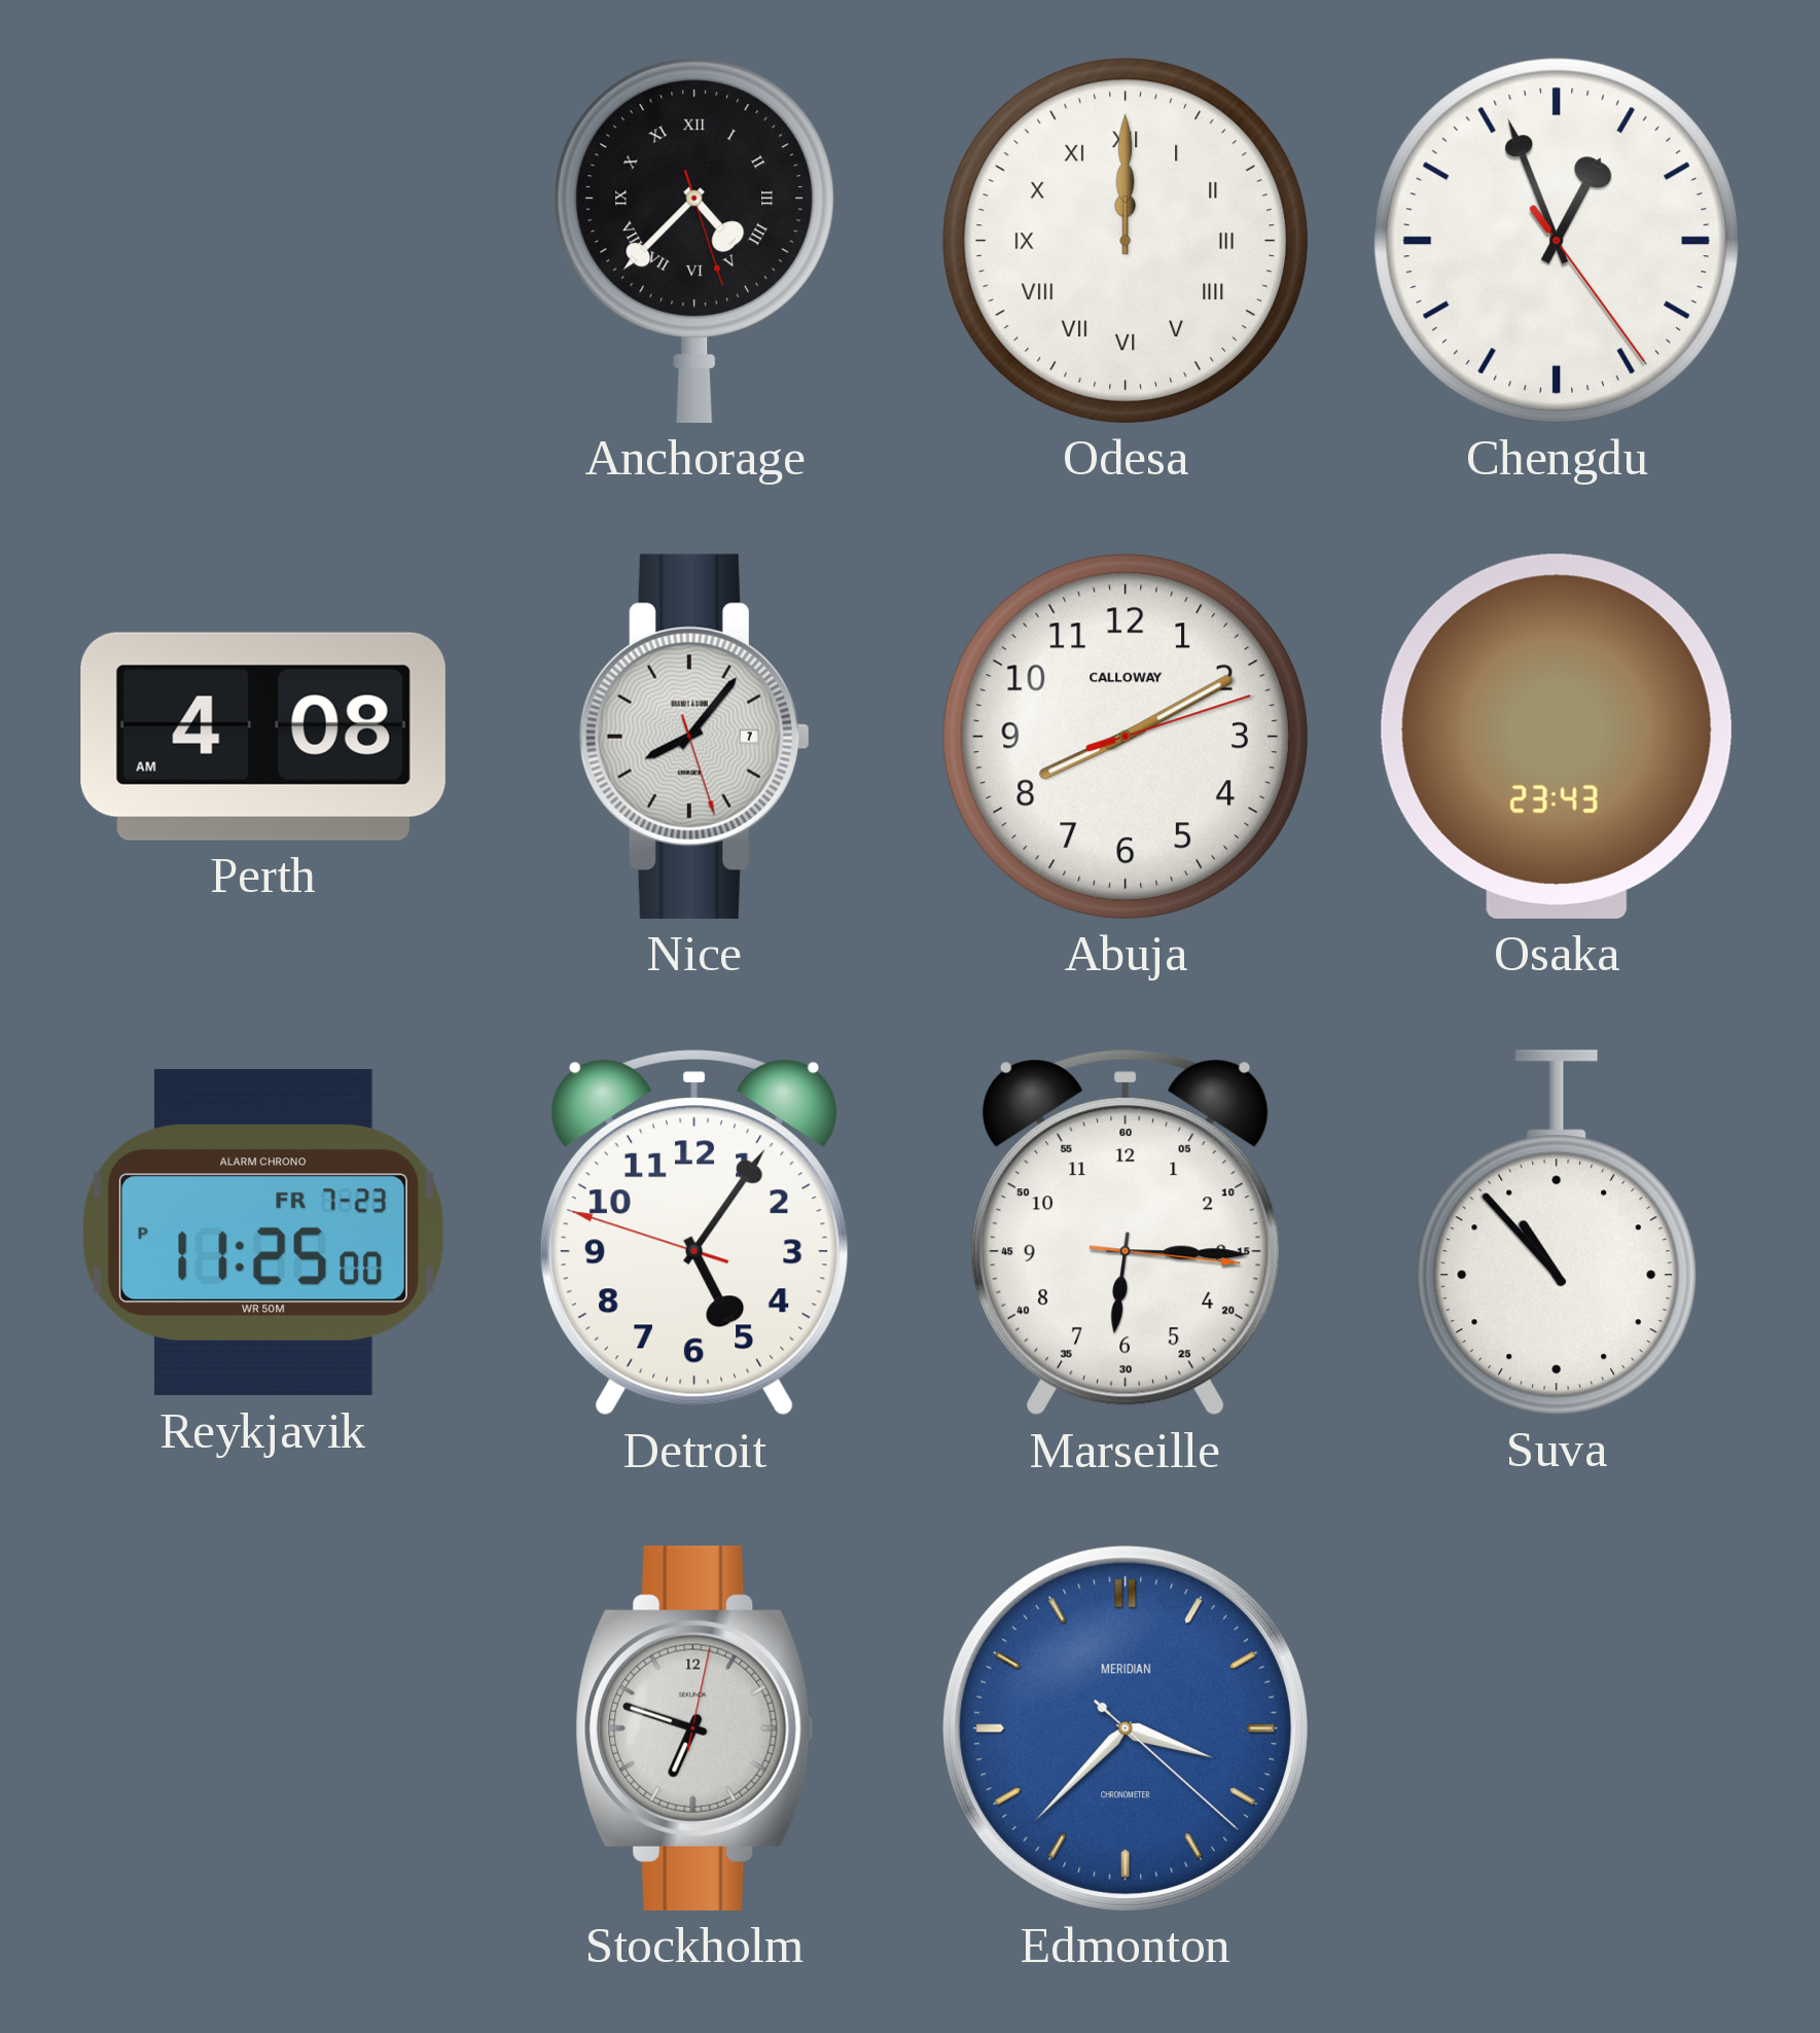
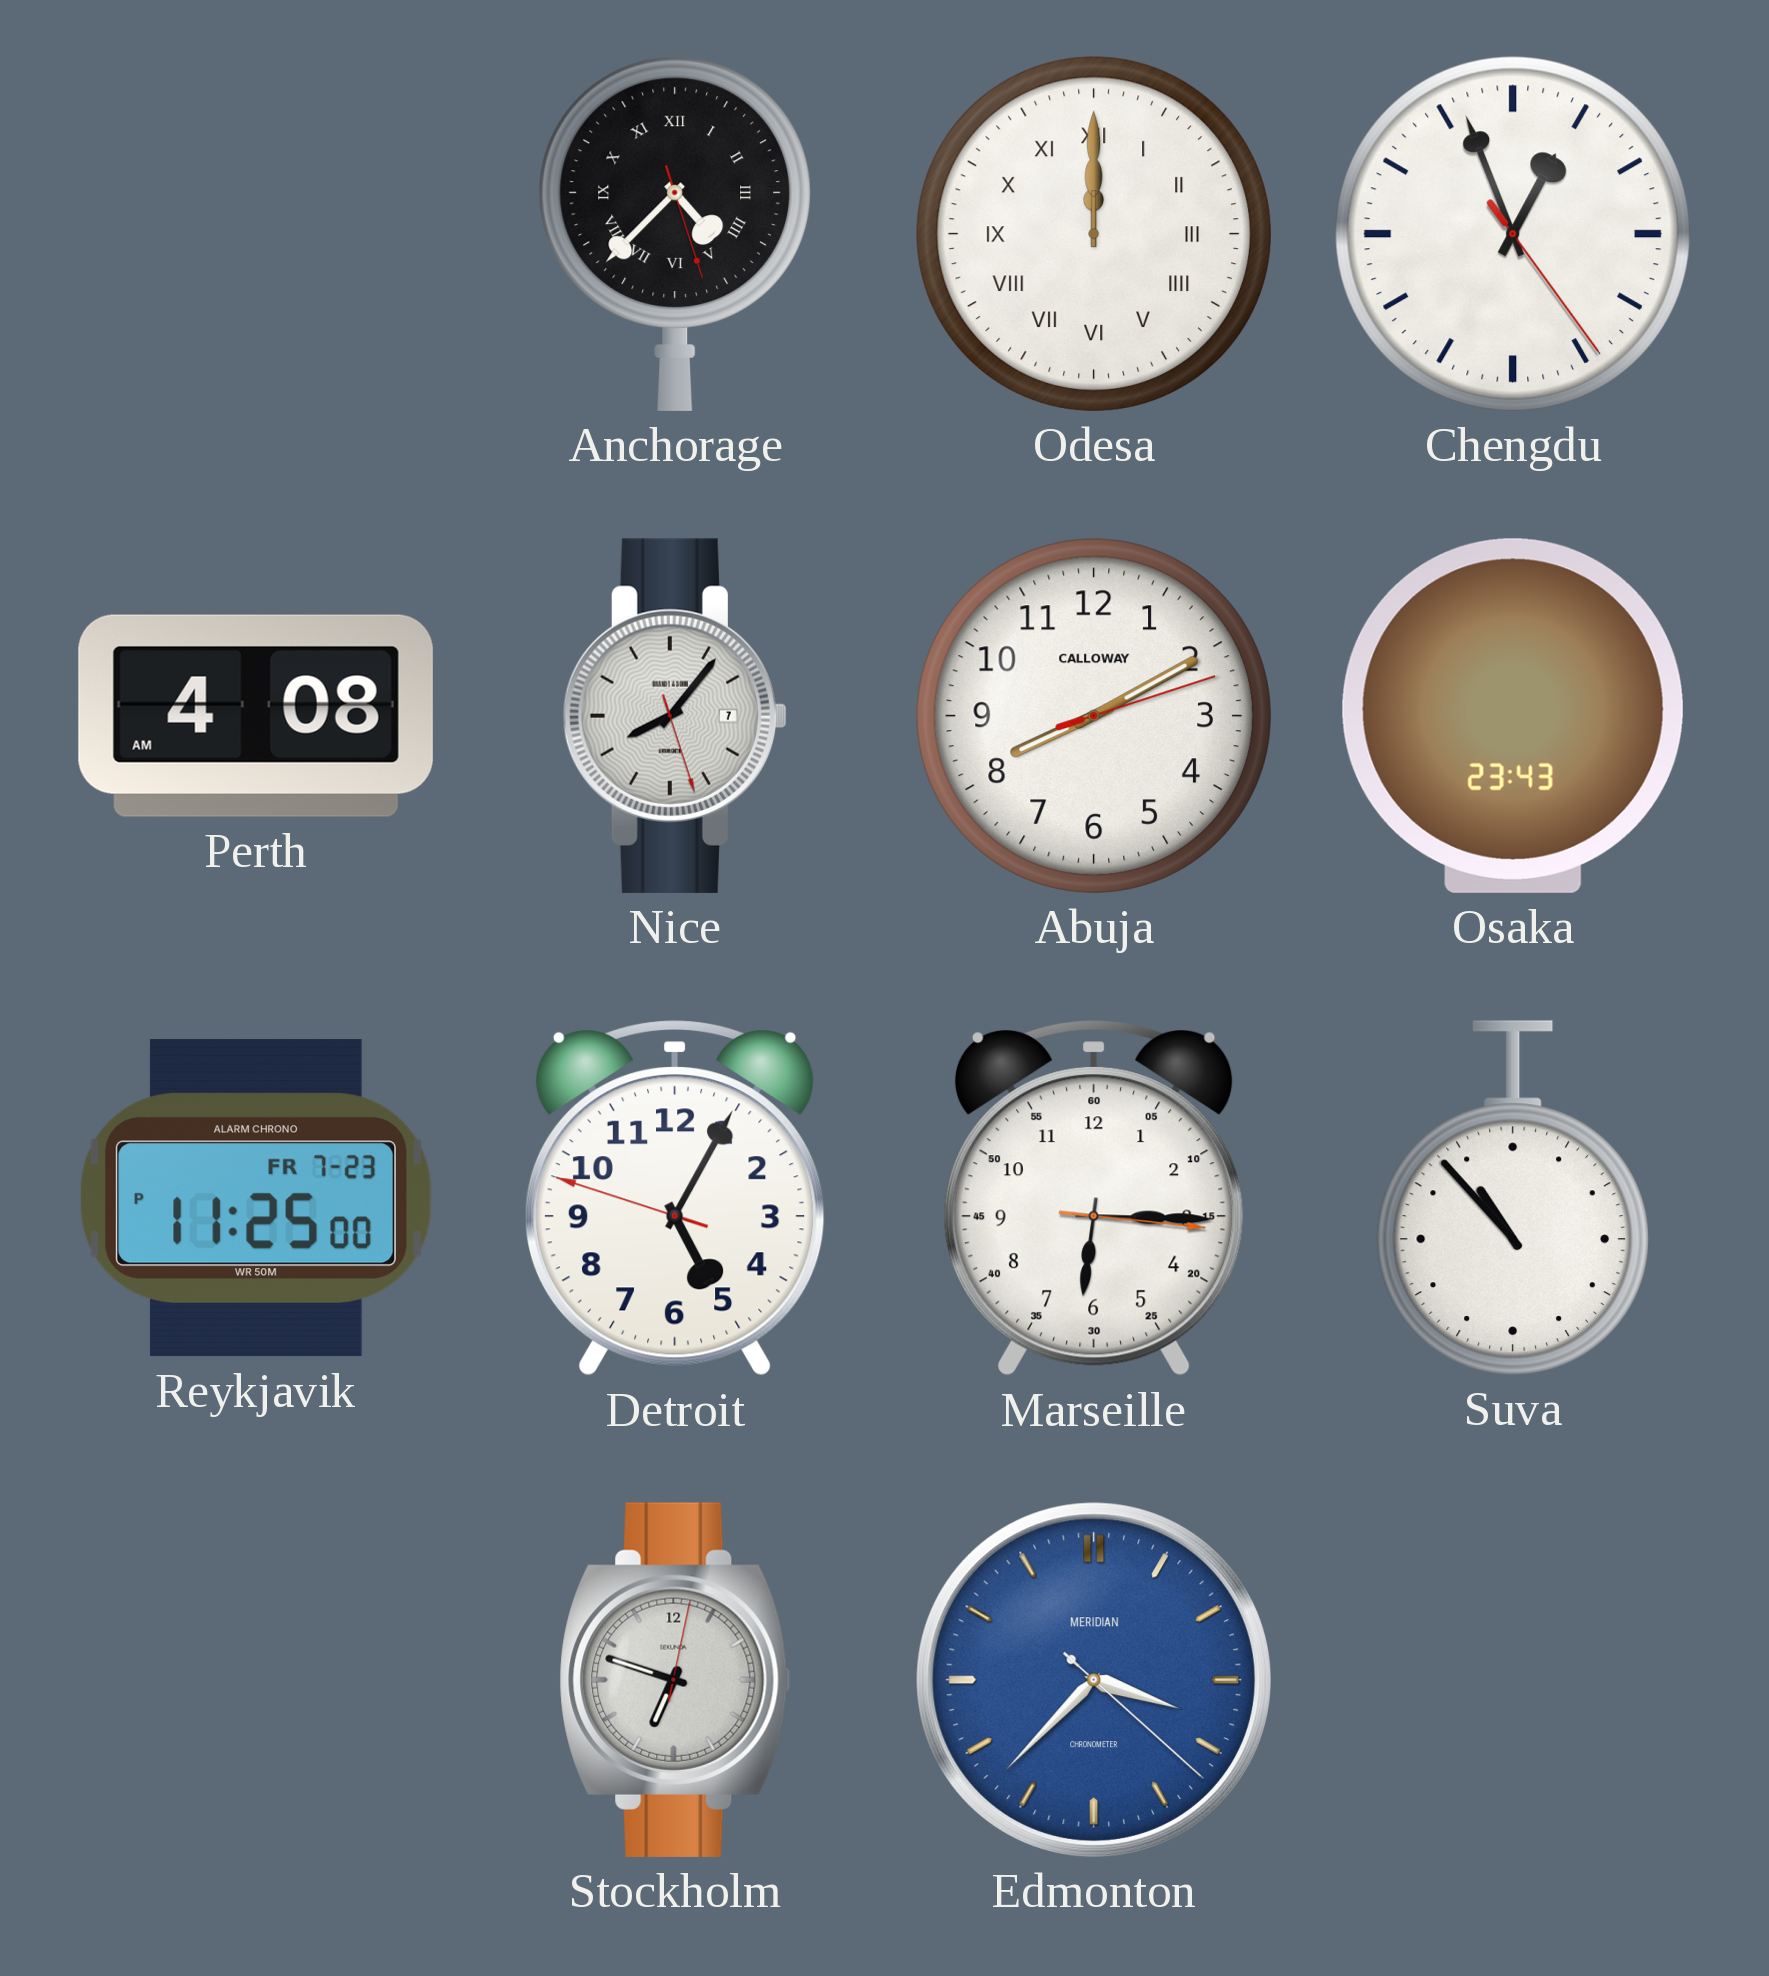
Detroit: 5:05 -> 5:04
